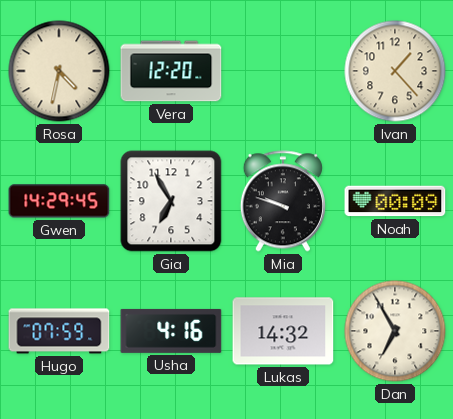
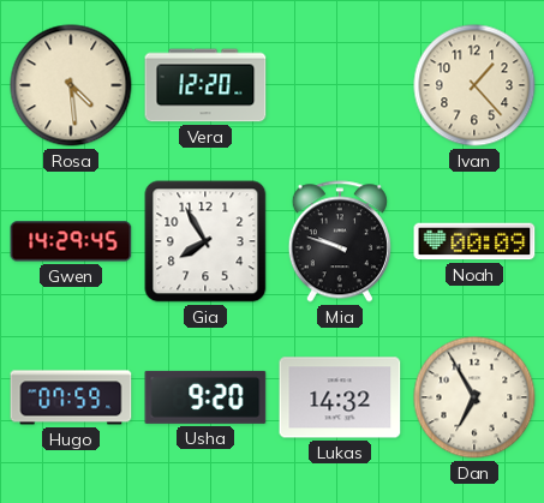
Rosa: 4:32 -> 4:29
Gia: 6:55 -> 7:55
Usha: 4:16 -> 9:20
